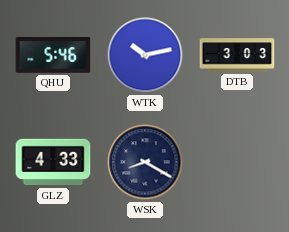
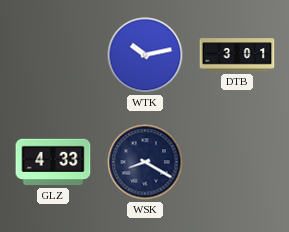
QHU: 5:46 -> none
DTB: 3:03 -> 3:01
